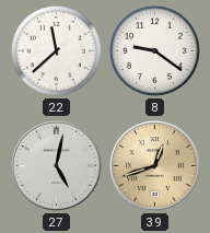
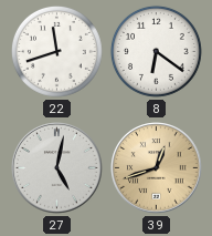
22: 11:38 -> 11:42
8: 9:21 -> 6:21
